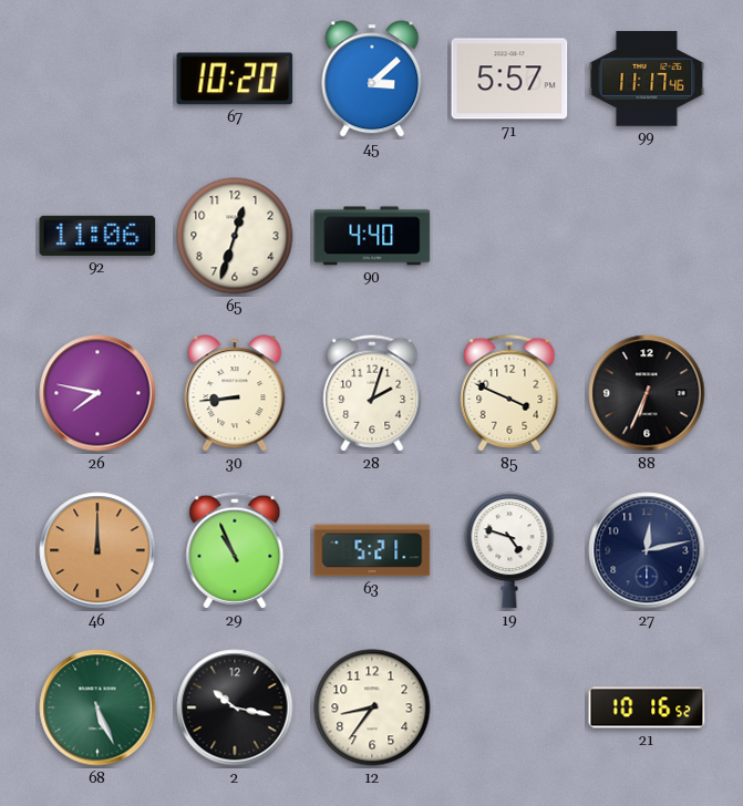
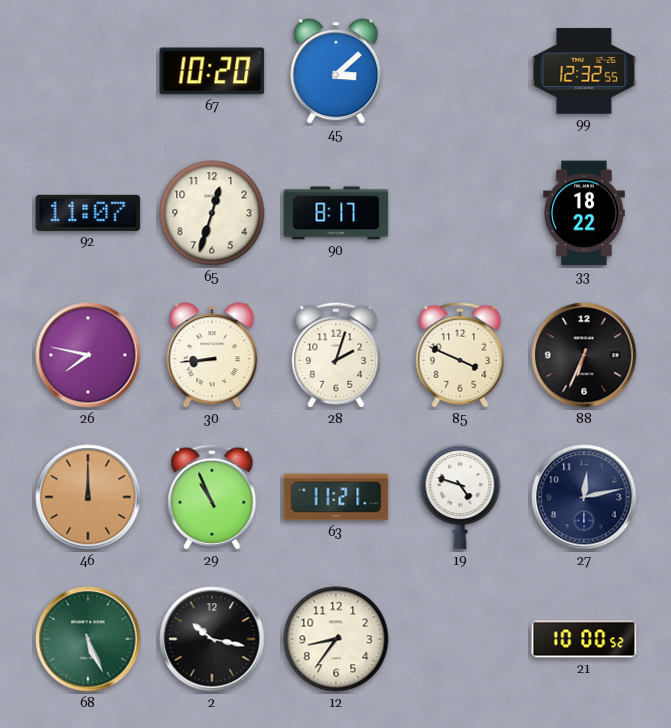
71: 5:57 -> none
99: 11:17 -> 12:32
92: 11:06 -> 11:07
90: 4:40 -> 8:17
33: none -> 18:22
63: 5:21 -> 11:21
21: 10:16 -> 10:00
